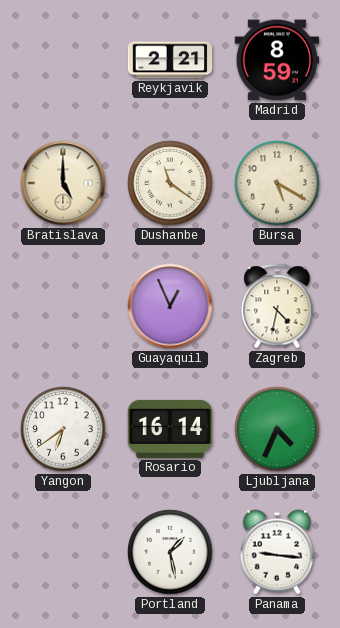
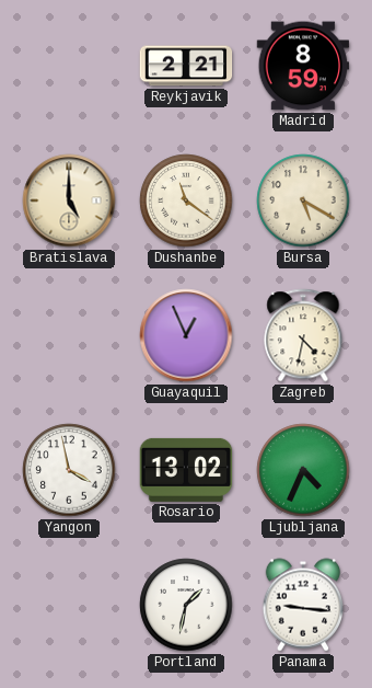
Yangon: 6:39 -> 3:58
Rosario: 16:14 -> 13:02
Portland: 1:28 -> 1:32
